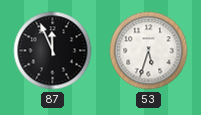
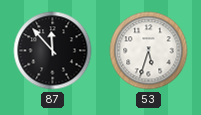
87: 11:56 -> 11:53
